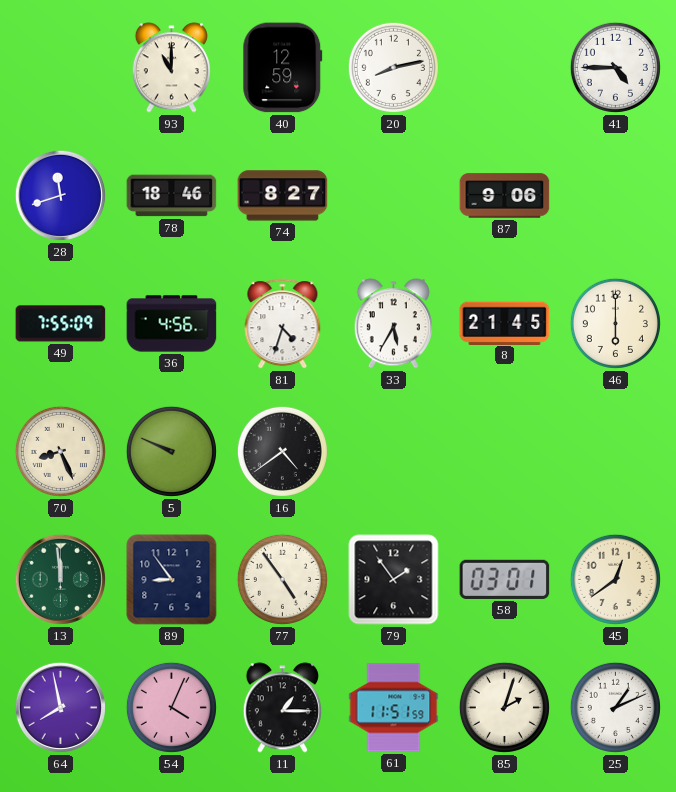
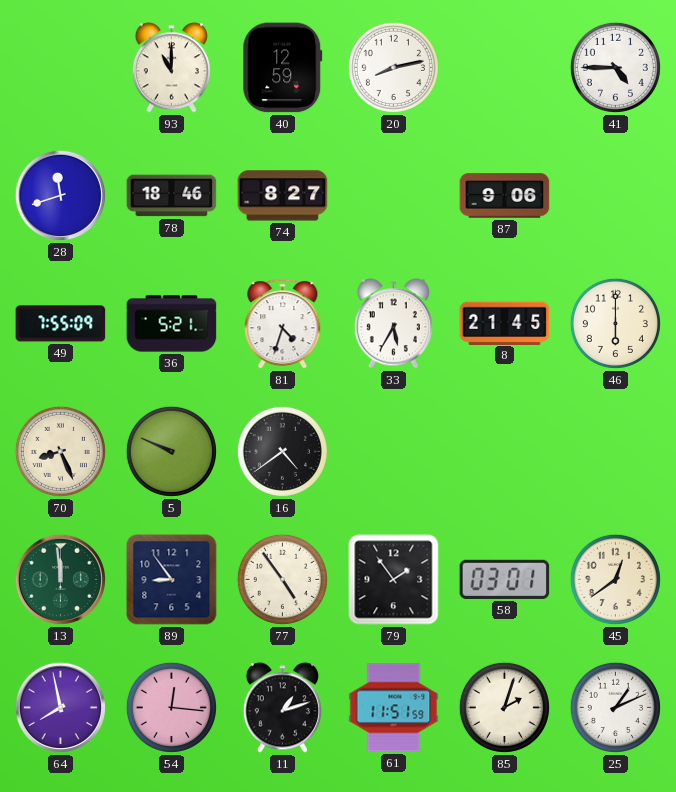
36: 4:56 -> 5:21
54: 4:04 -> 12:16
11: 1:15 -> 1:12
